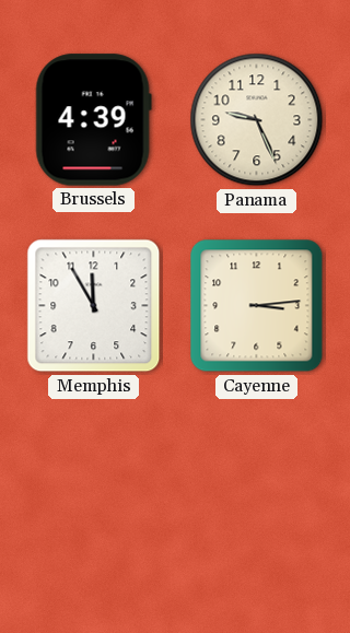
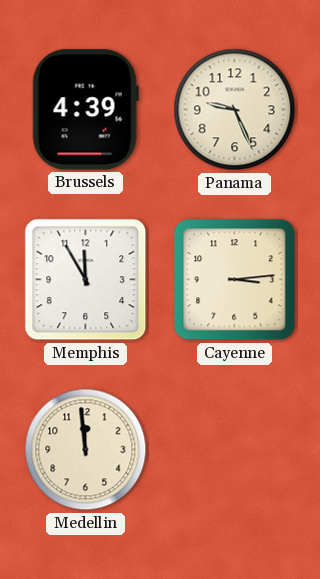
Medellin: none -> 11:59
